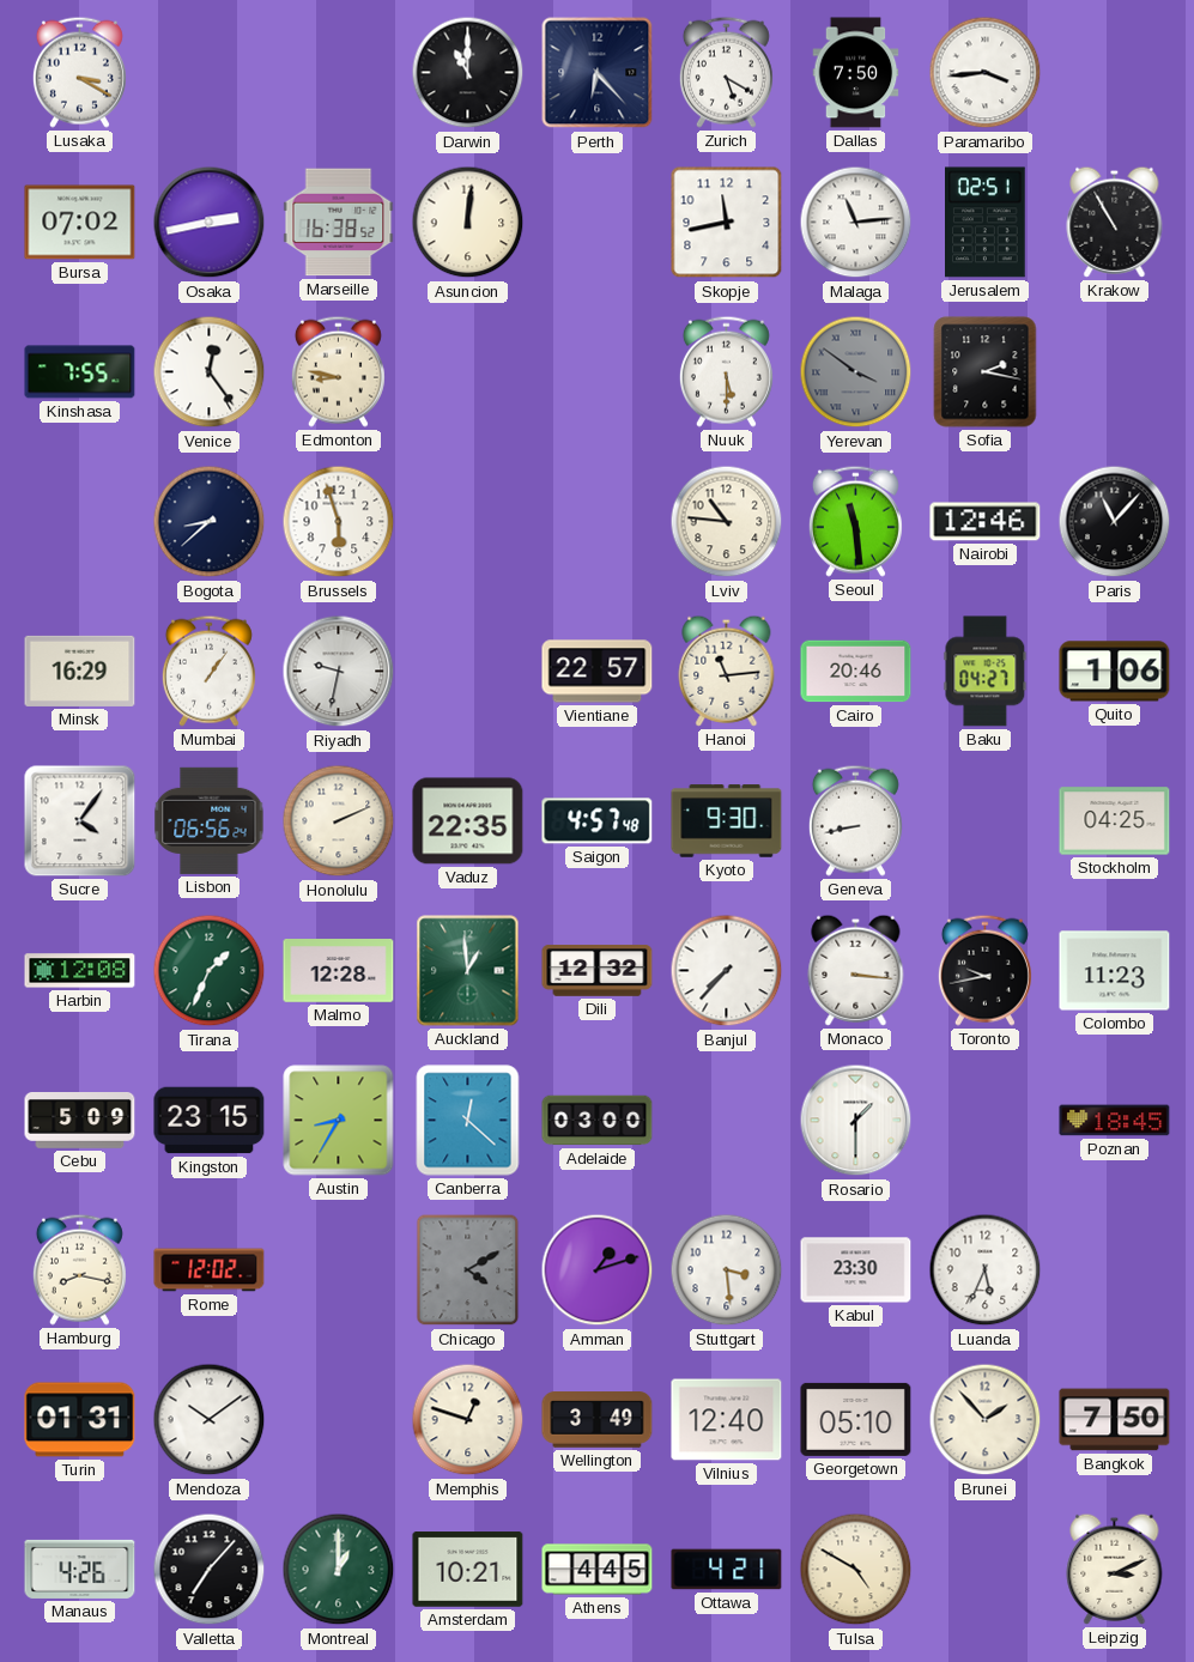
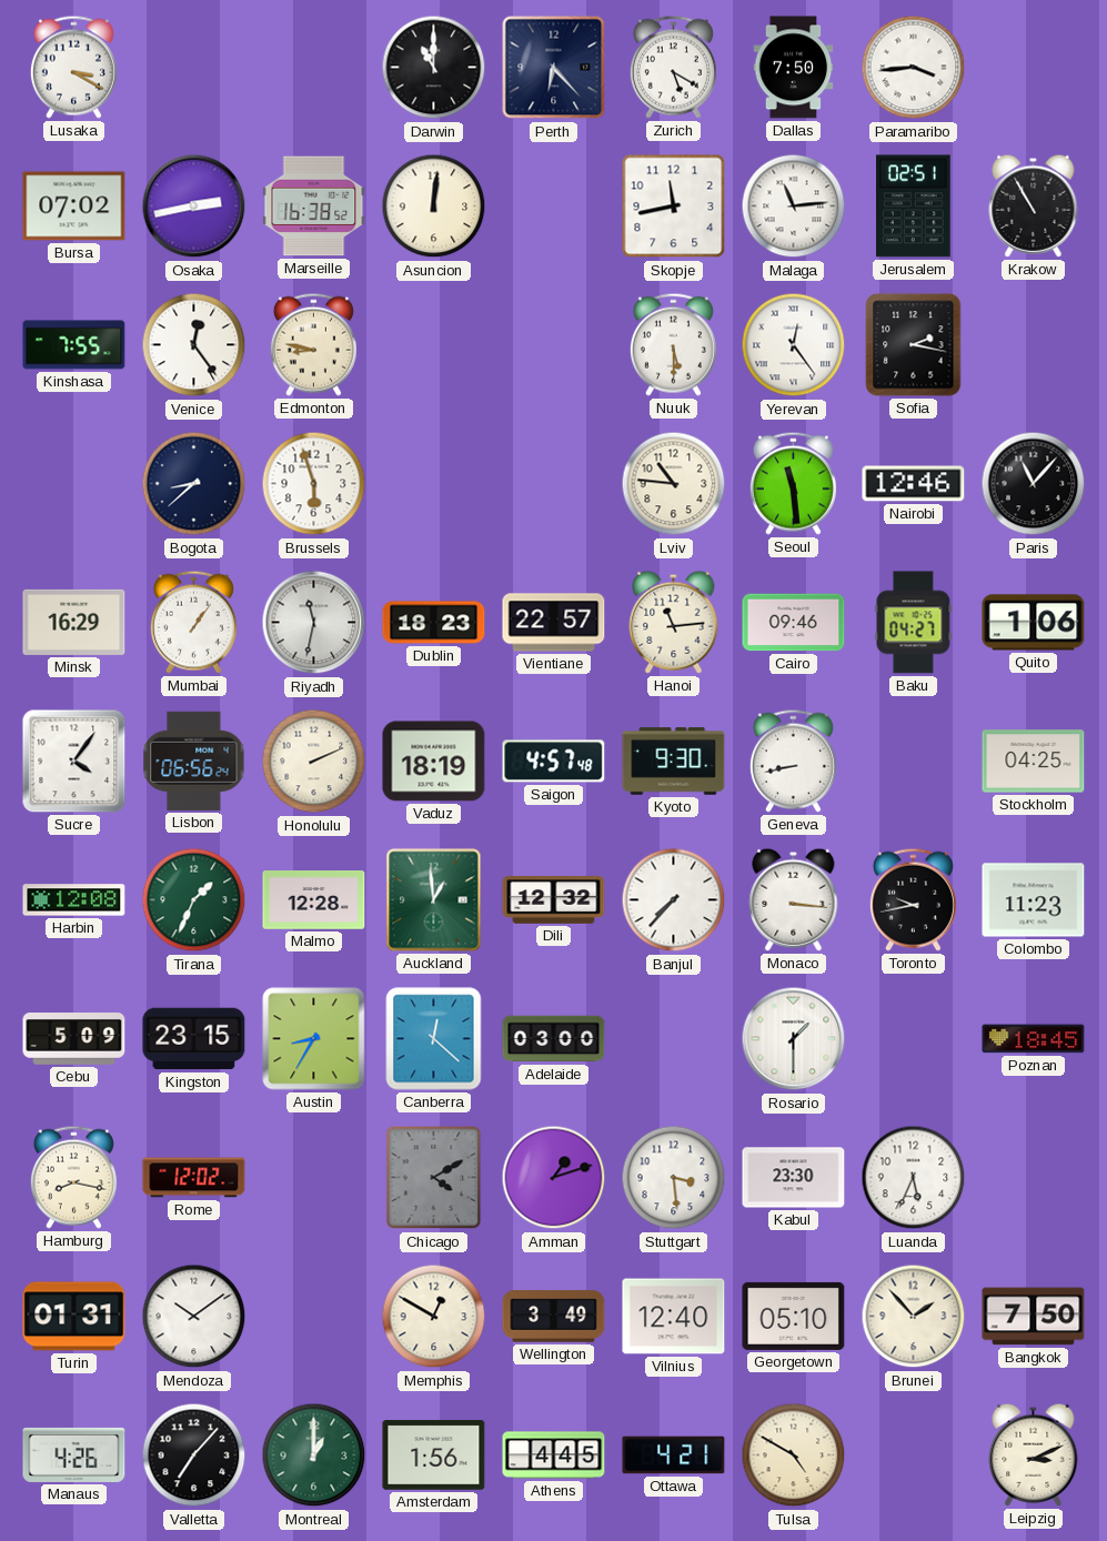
Yerevan: 3:51 -> 12:24
Yerevan dial: grey -> white
Riyadh: 9:32 -> 11:32
Dublin: none -> 18:23
Cairo: 20:46 -> 09:46
Vaduz: 22:35 -> 18:19
Memphis: 12:48 -> 12:50
Amsterdam: 10:21 -> 1:56
